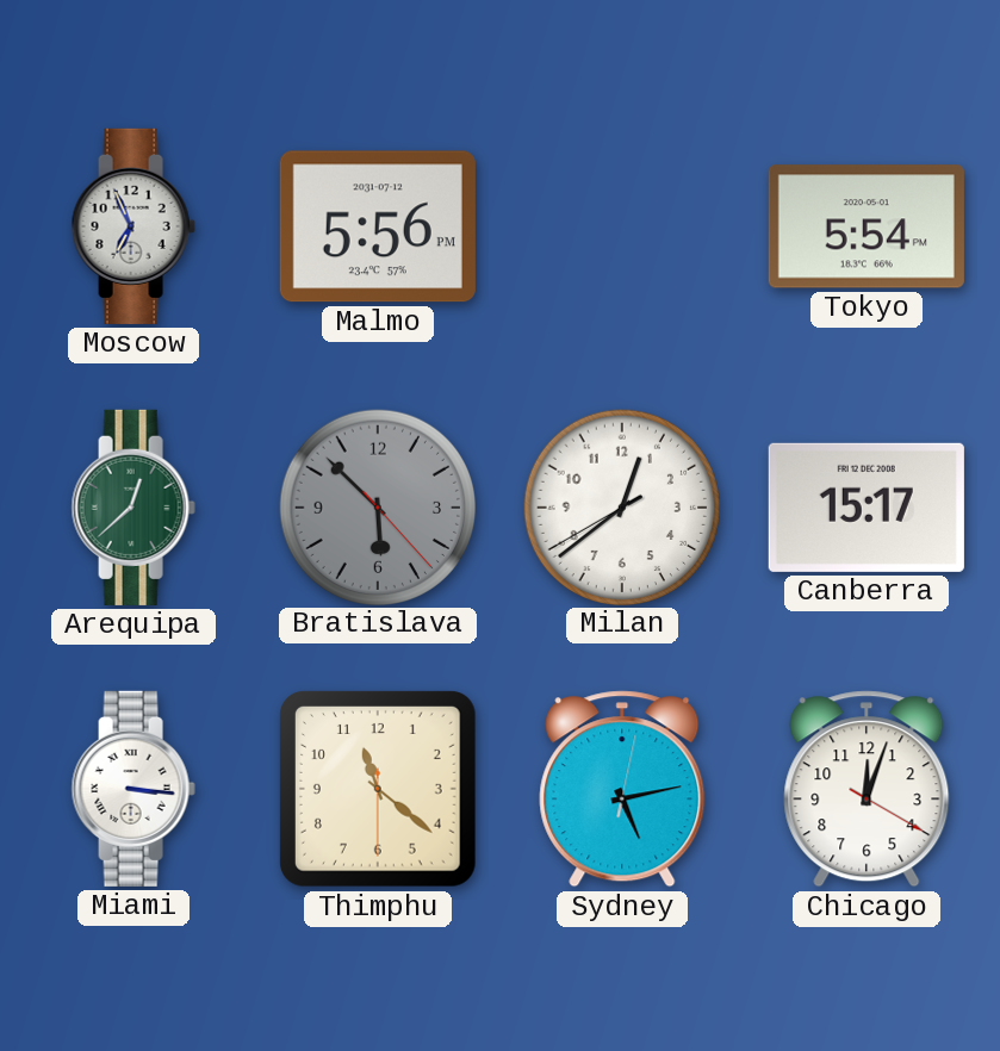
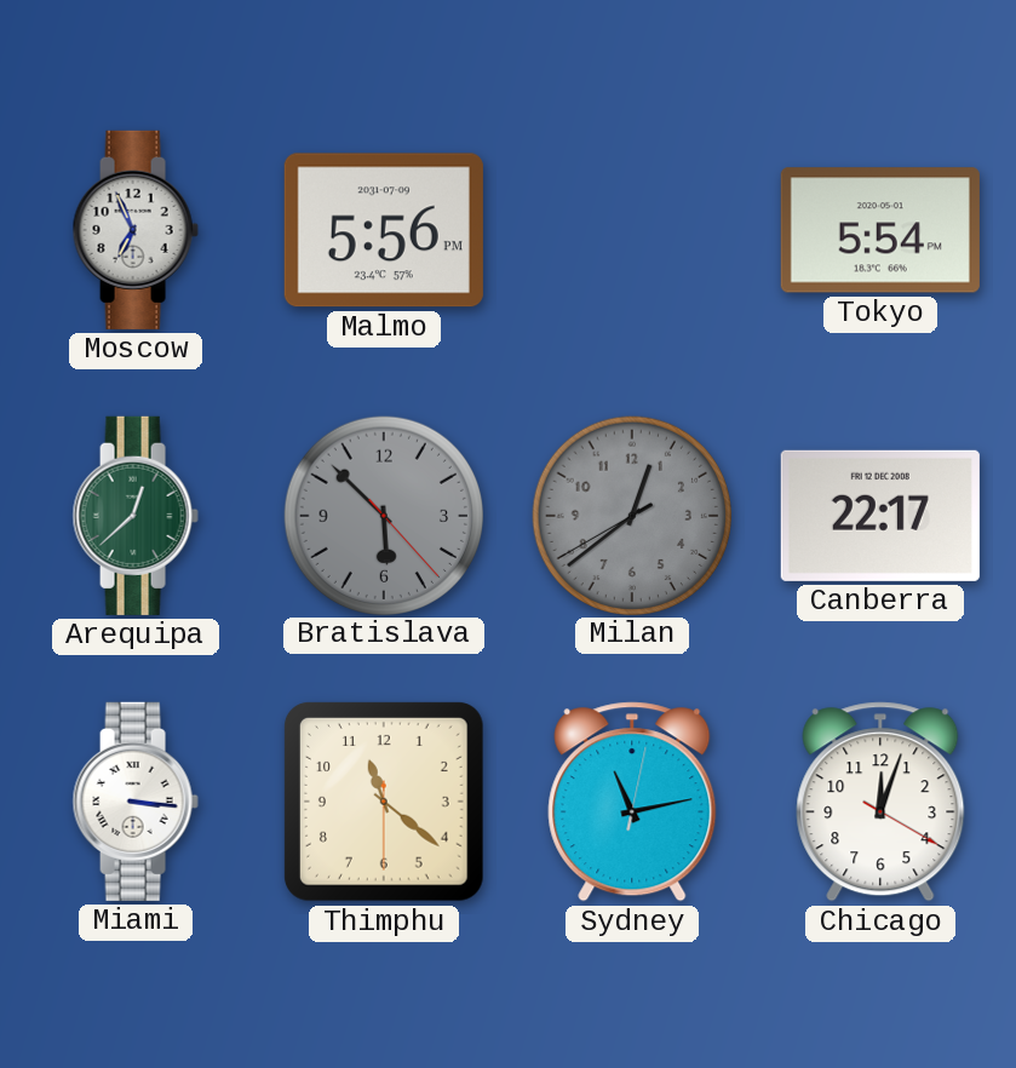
Malmo date: 2031-07-12 -> 2031-07-09
Milan dial: white -> grey
Canberra: 15:17 -> 22:17
Sydney: 5:13 -> 11:13
